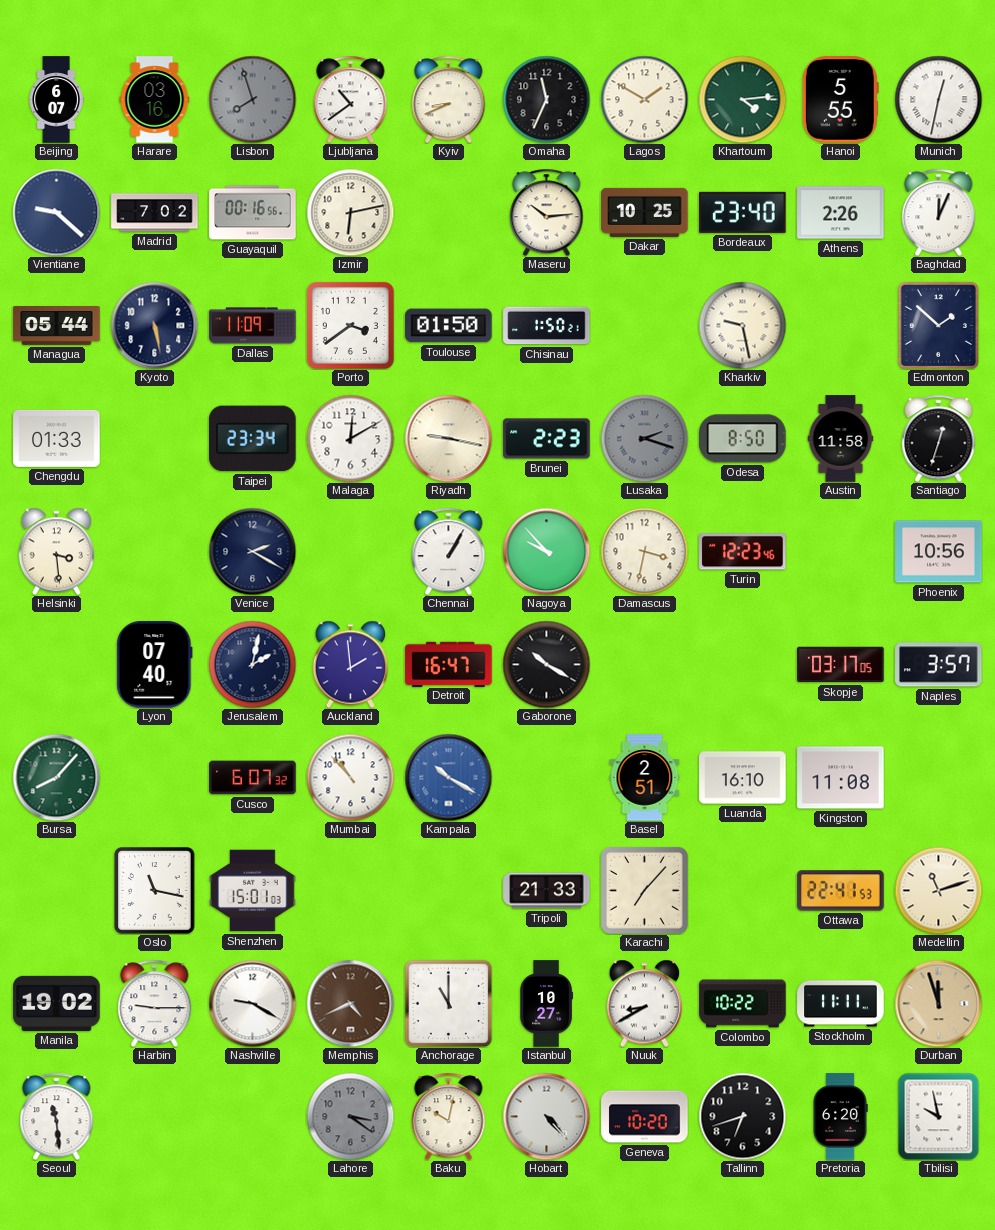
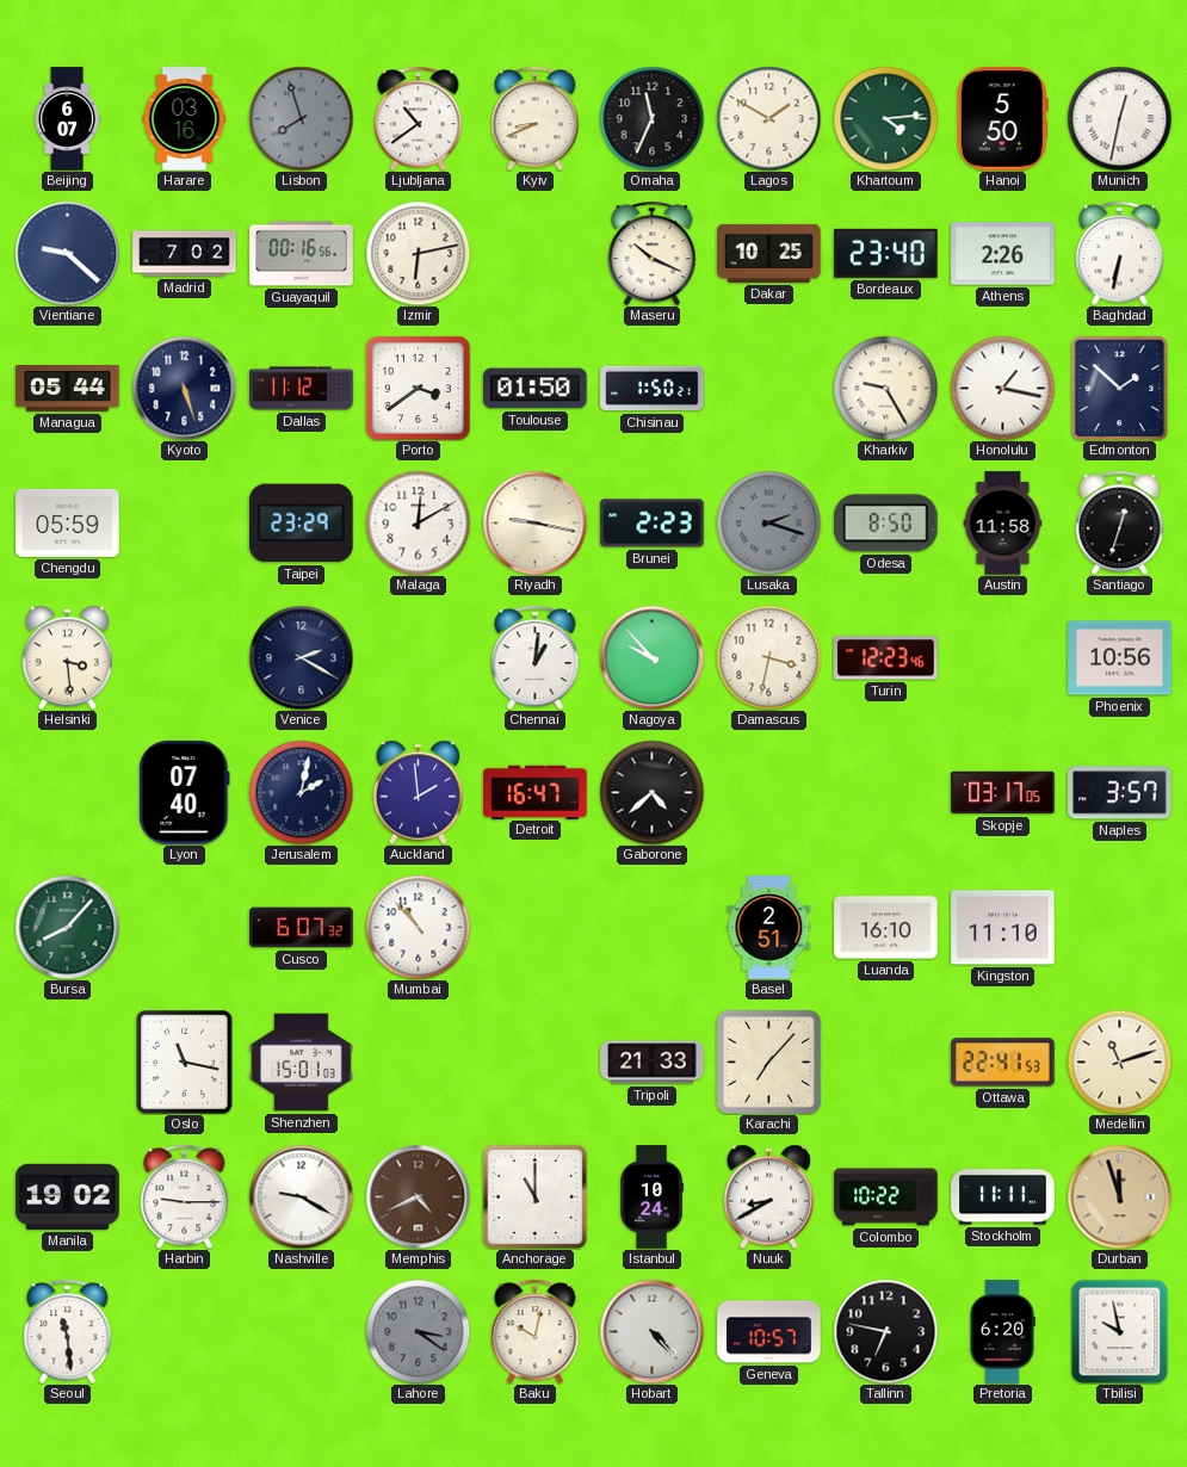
Hanoi: 5:55 -> 5:50
Maseru: 10:14 -> 10:19
Baghdad: 12:04 -> 6:32
Kyoto: 5:28 -> 5:27
Dallas: 11:09 -> 11:12
Kharkiv: 9:28 -> 9:25
Honolulu: none -> 1:17
Chengdu: 01:33 -> 05:59
Taipei: 23:34 -> 23:29
Chennai: 1:05 -> 1:01
Gaborone: 10:20 -> 4:38
Kampala: 10:20 -> none
Kingston: 11:08 -> 11:10
Istanbul: 10:27 -> 10:24
Geneva: 10:20 -> 10:57
Tallinn: 6:42 -> 6:47
